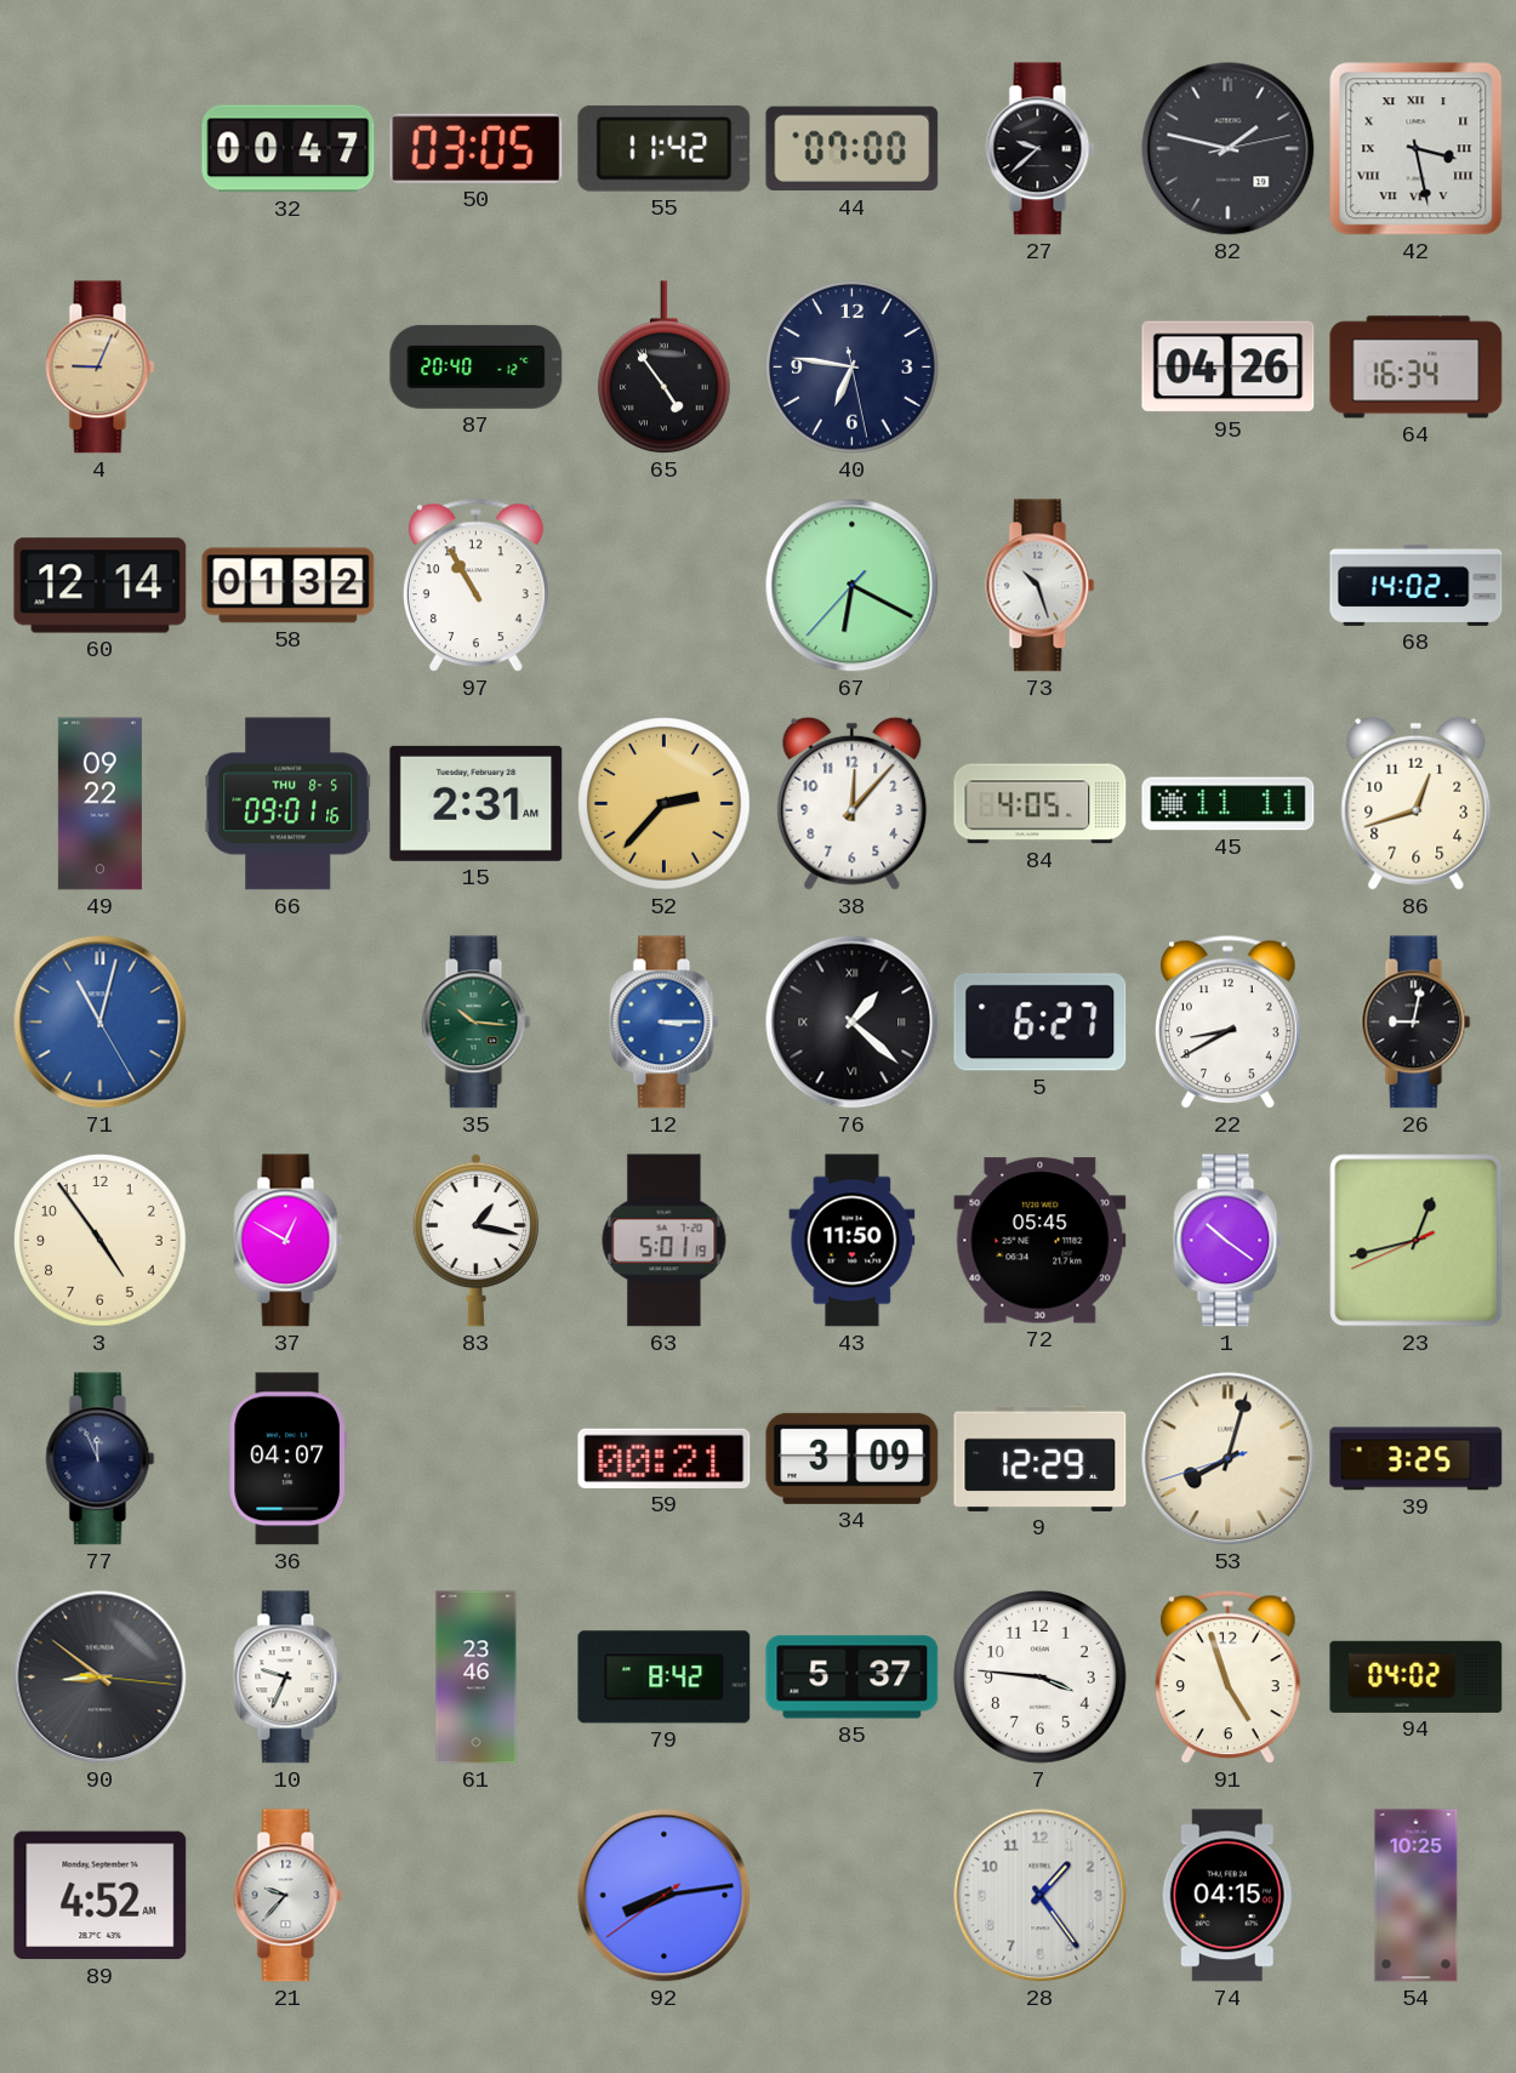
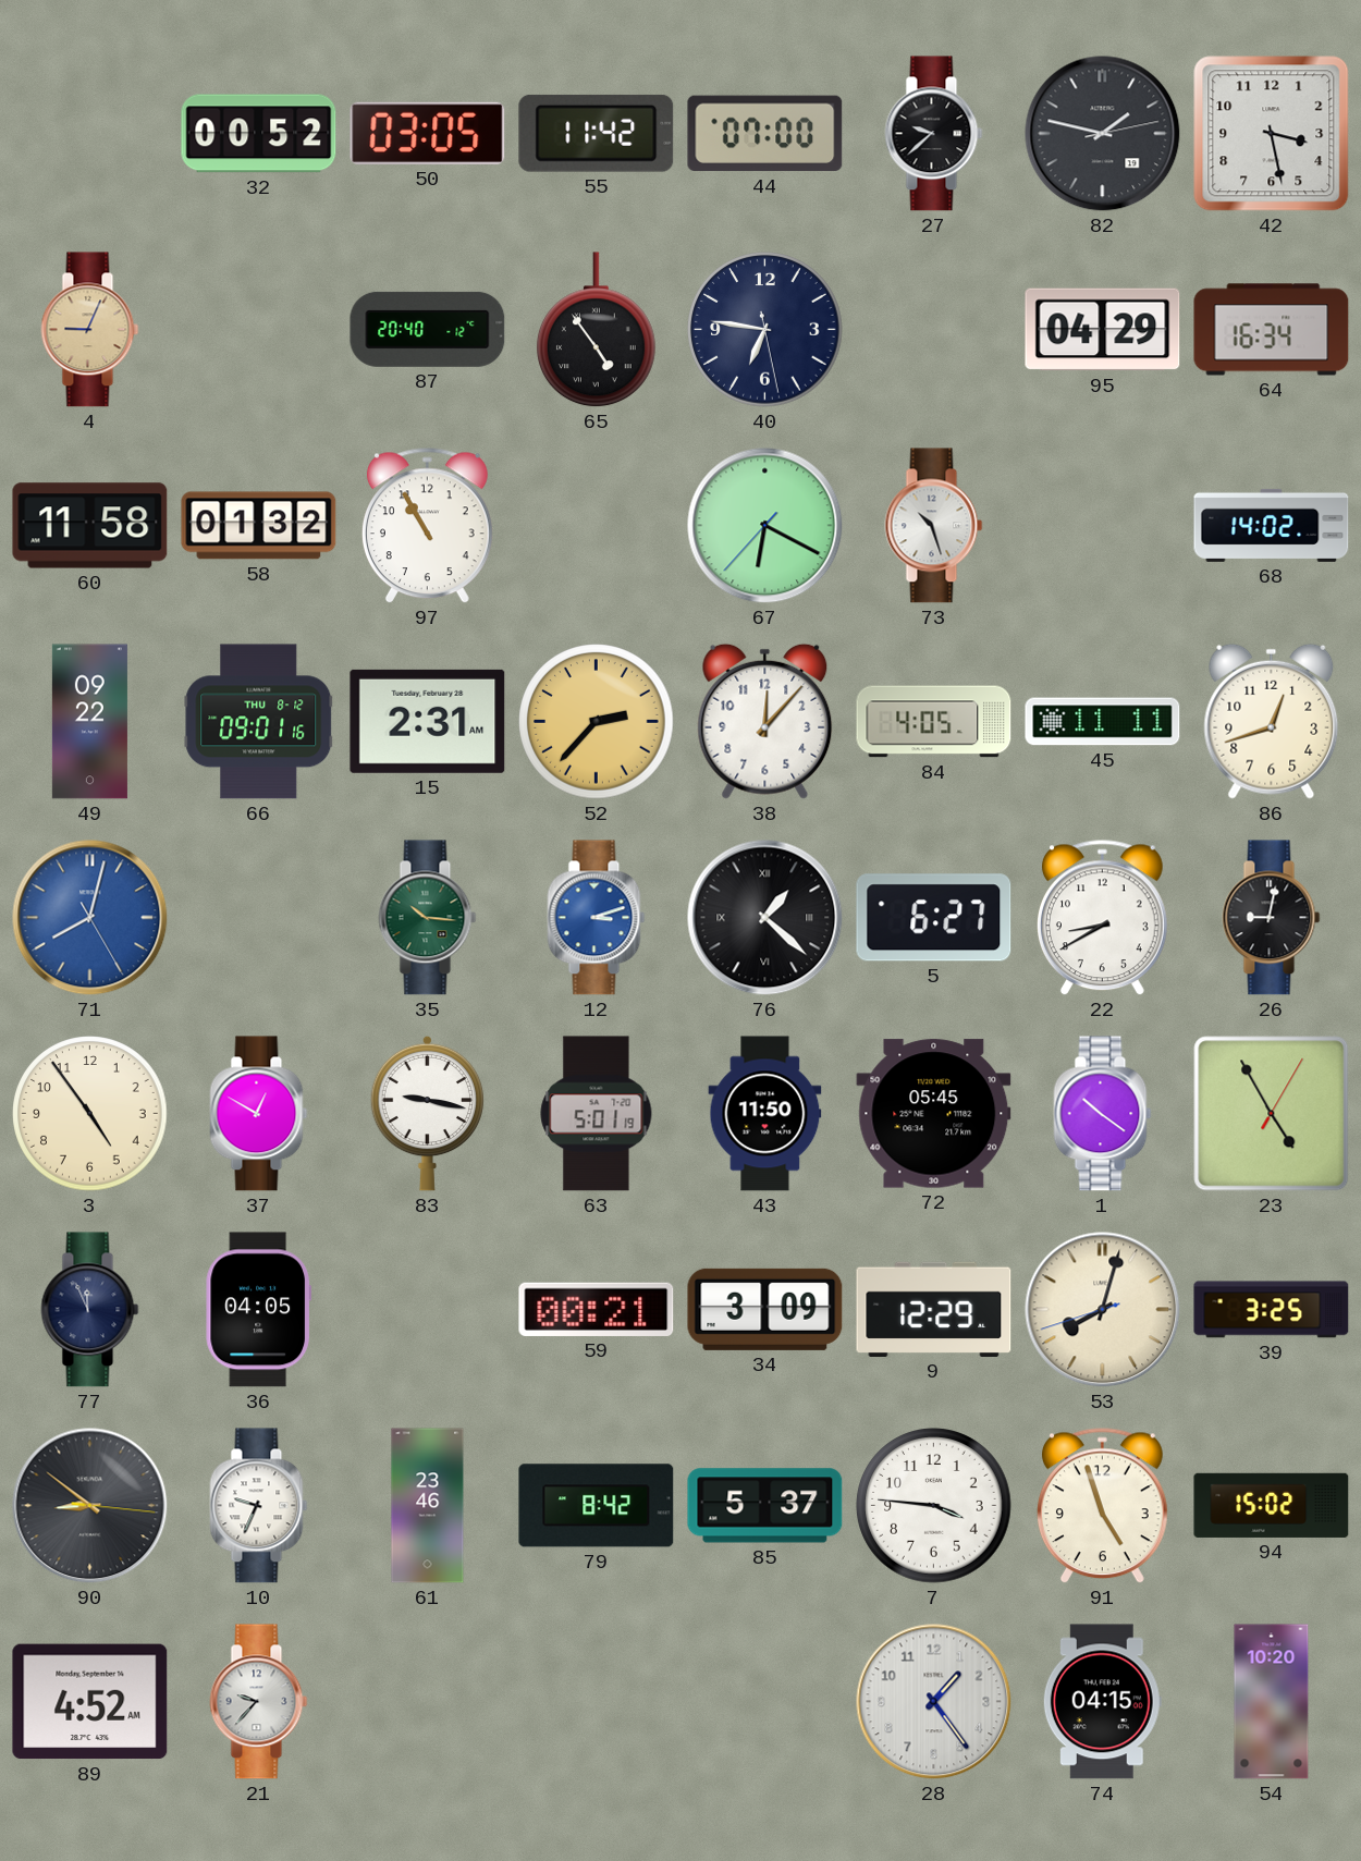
32: 00:47 -> 00:52
42 numerals: Roman -> Arabic
95: 04:26 -> 04:29
60: 12:14 -> 11:58
66 date: THU 8-5 -> THU 8-12
71: 11:02 -> 8:02
12: 3:15 -> 3:12
83: 1:17 -> 9:17
23: 12:42 -> 4:55
36: 04:07 -> 04:05
94: 04:02 -> 15:02
92: 8:13 -> none
54: 10:25 -> 10:20
